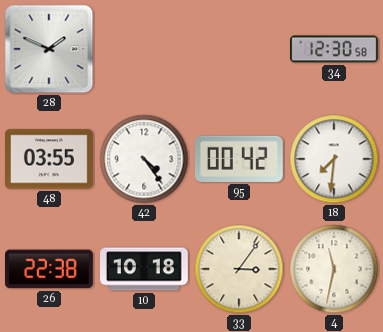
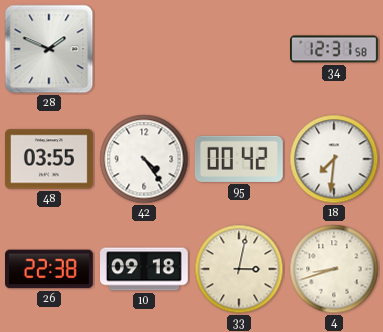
34: 12:30 -> 12:31
10: 10:18 -> 09:18
33: 3:06 -> 3:02
4: 11:32 -> 8:42
